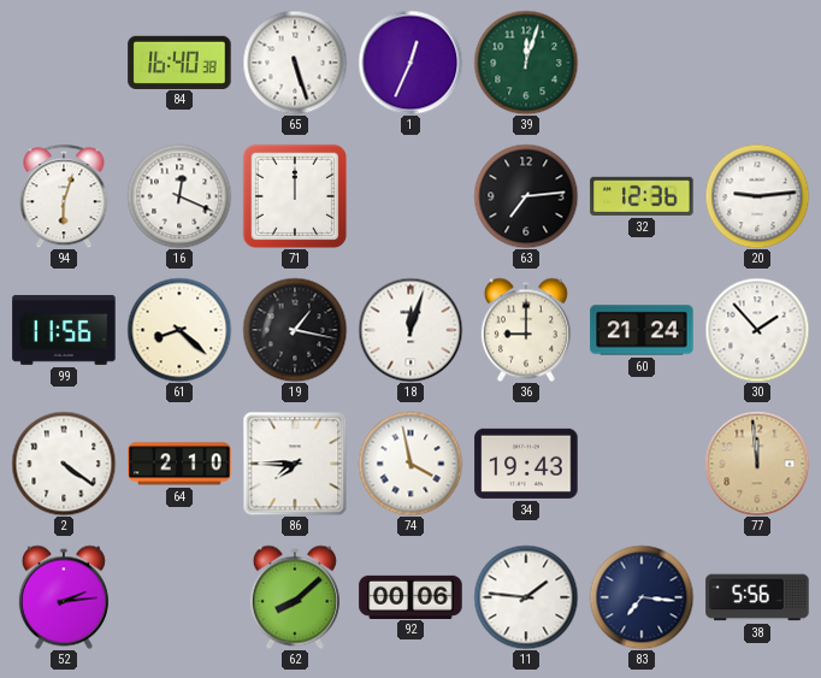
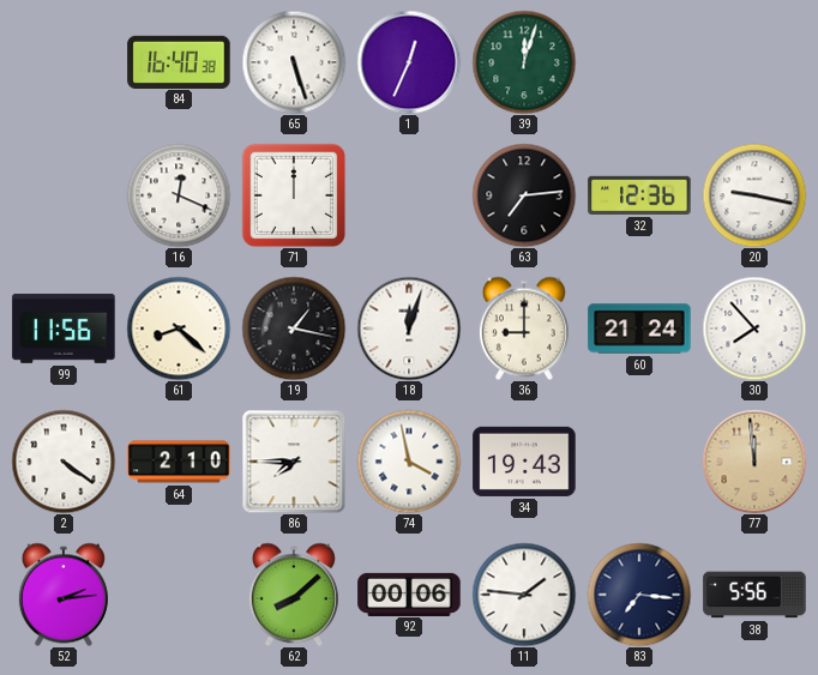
94: 6:03 -> none
20: 9:14 -> 9:17
30: 1:53 -> 7:53
